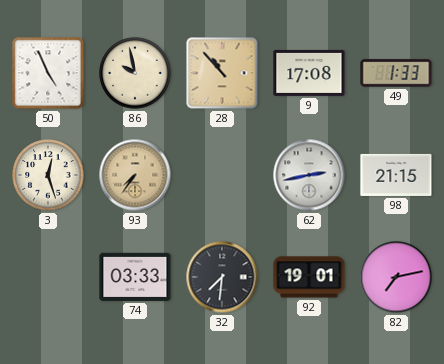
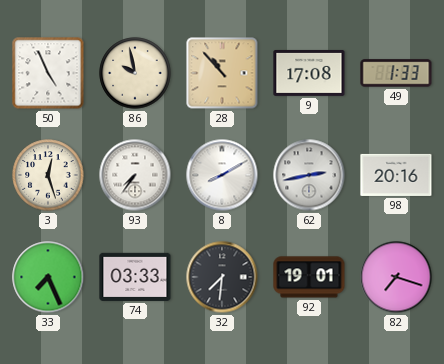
93 dial: champagne -> white
8: none -> 8:10
98: 21:15 -> 20:16
33: none -> 7:26
82: 7:13 -> 7:18
